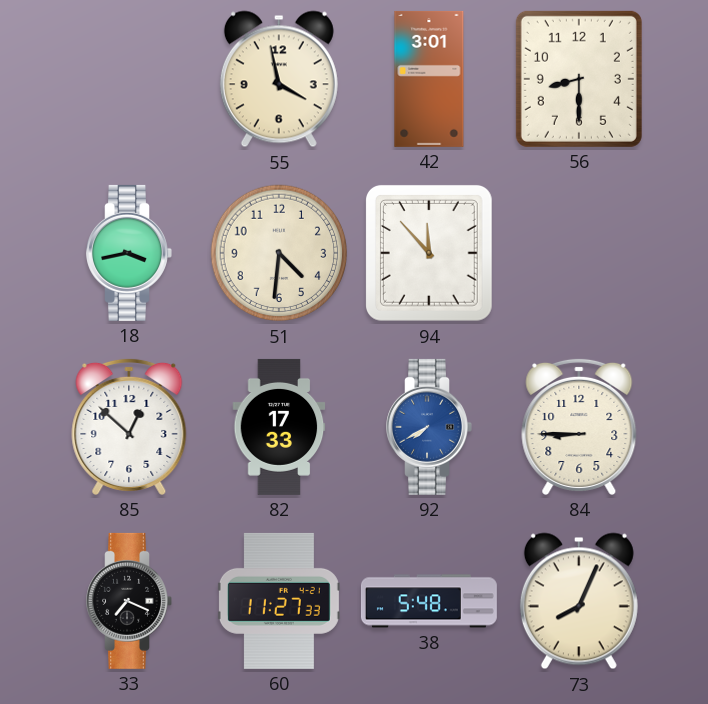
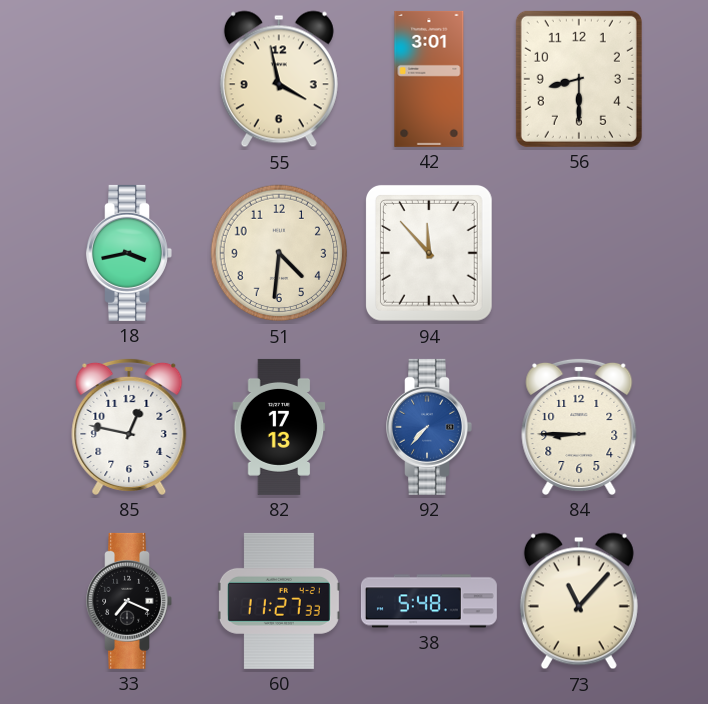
85: 12:52 -> 12:47
82: 17:33 -> 17:13
92: 7:40 -> 7:37
73: 8:04 -> 11:07
